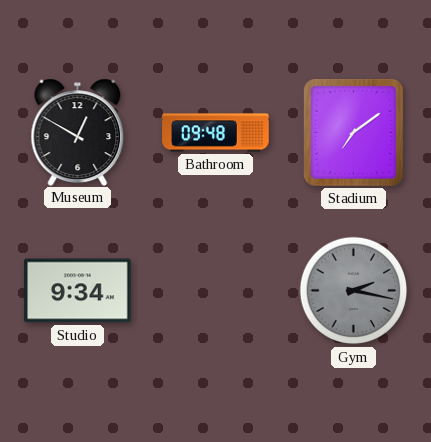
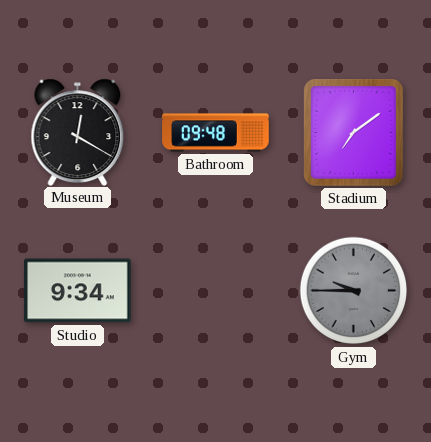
Museum: 12:50 -> 12:20
Gym: 2:17 -> 9:45
